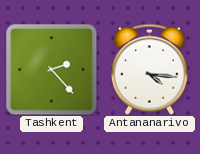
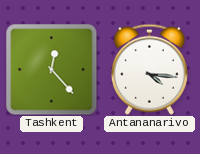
Tashkent: 2:23 -> 12:23
